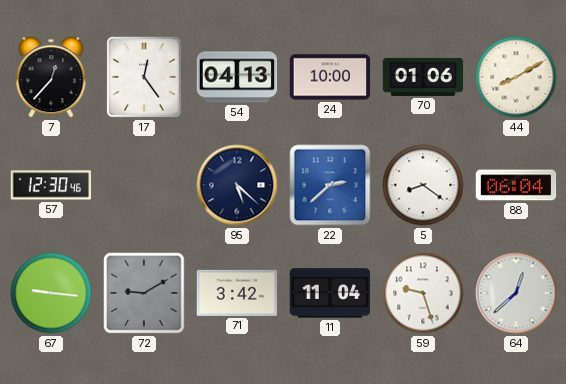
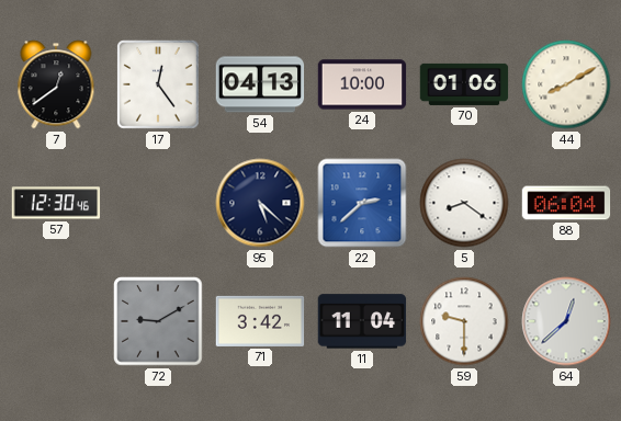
7: 12:37 -> 12:39
67: 9:16 -> none
59: 9:27 -> 9:30
